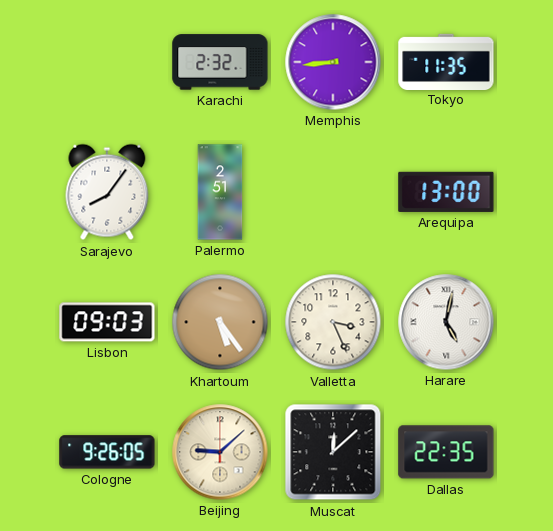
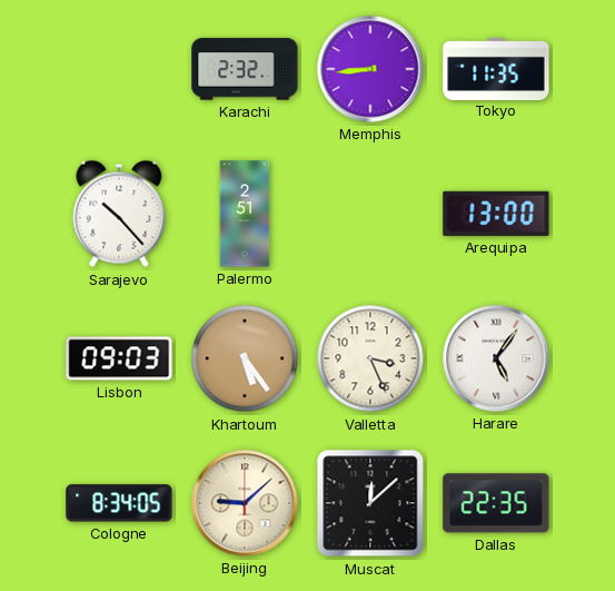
Sarajevo: 8:06 -> 10:23
Harare: 5:02 -> 5:06
Cologne: 9:26 -> 8:34
